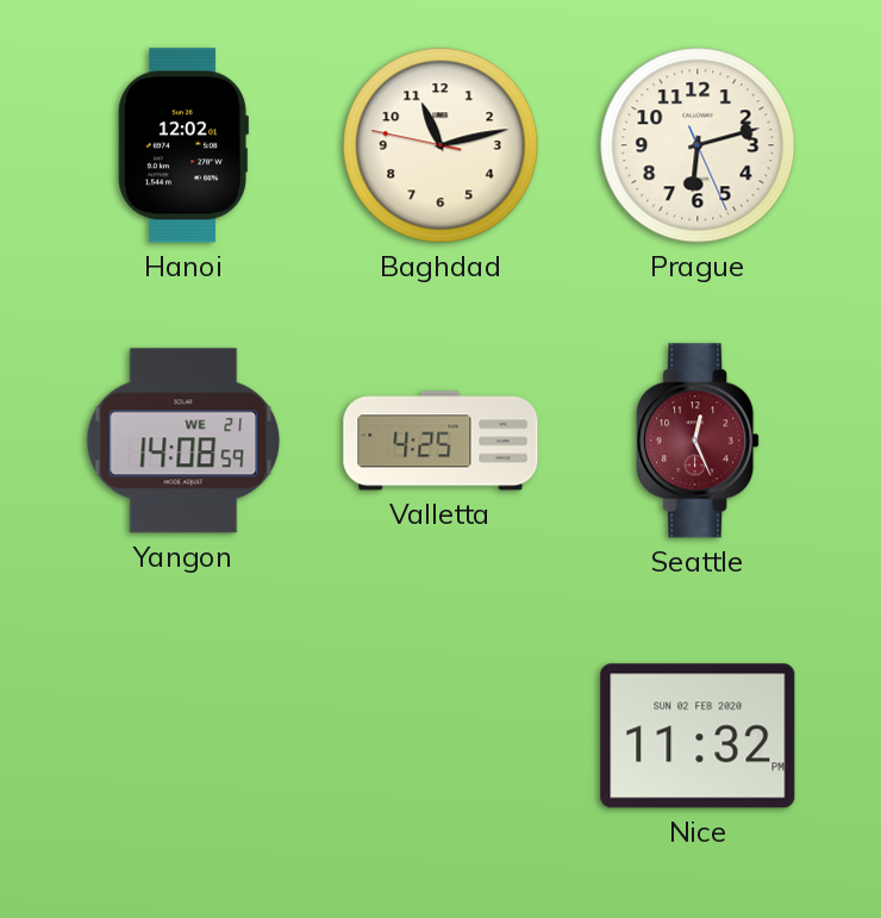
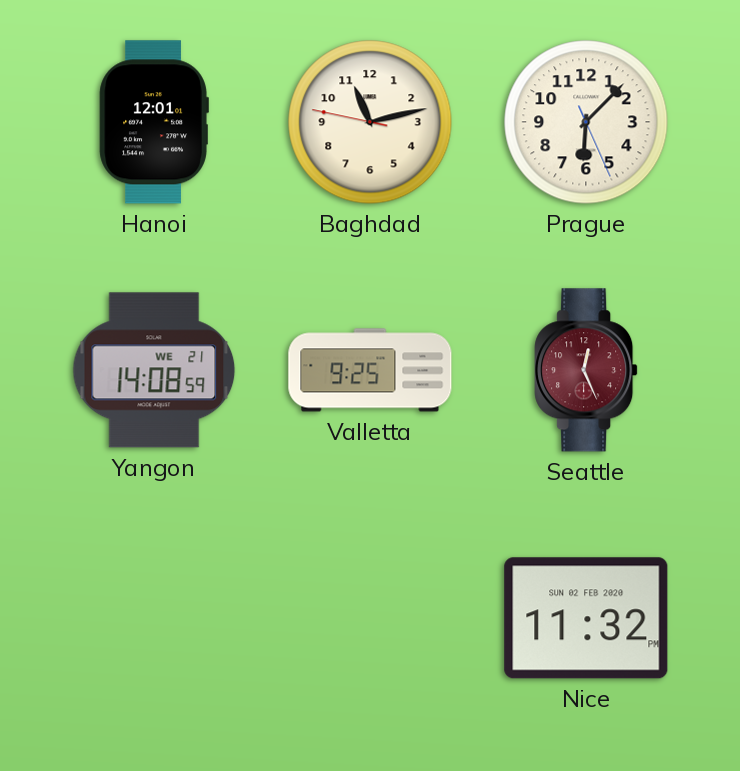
Hanoi: 12:02 -> 12:01
Prague: 6:12 -> 6:07
Valletta: 4:25 -> 9:25
